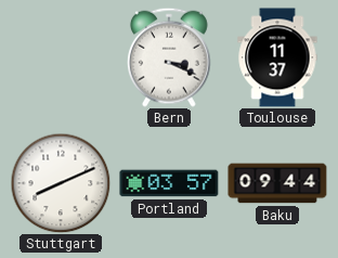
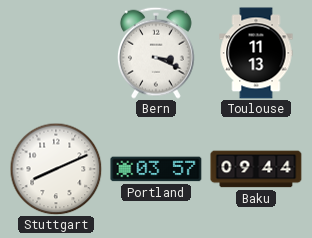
Toulouse: 11:37 -> 11:13
